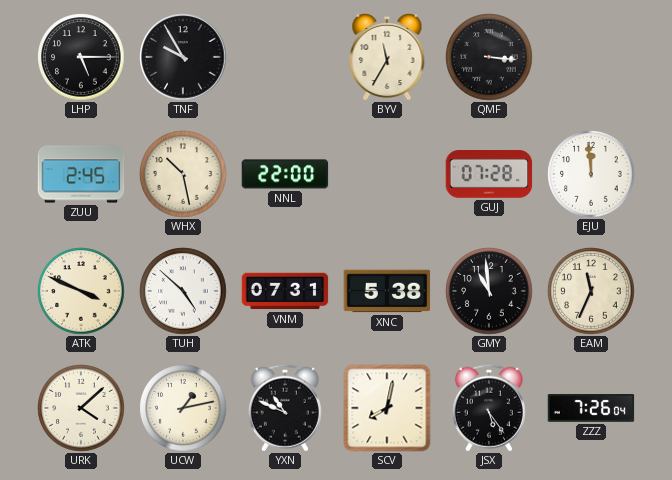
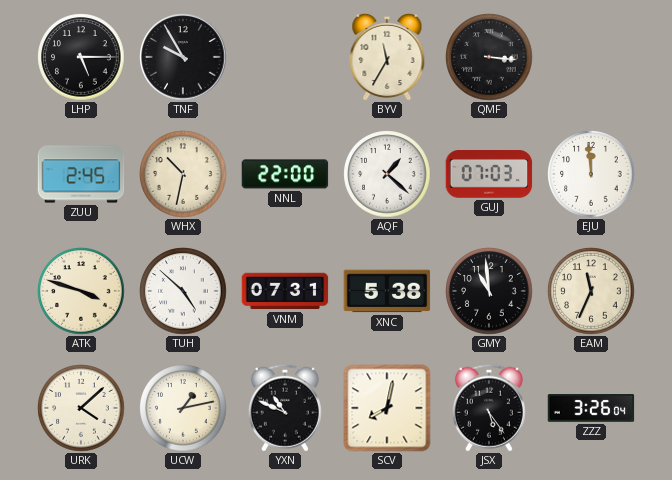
WHX: 10:28 -> 10:32
AQF: none -> 1:22
GUJ: 07:28 -> 07:03
ATK: 3:49 -> 3:48
ZZZ: 7:26 -> 3:26
